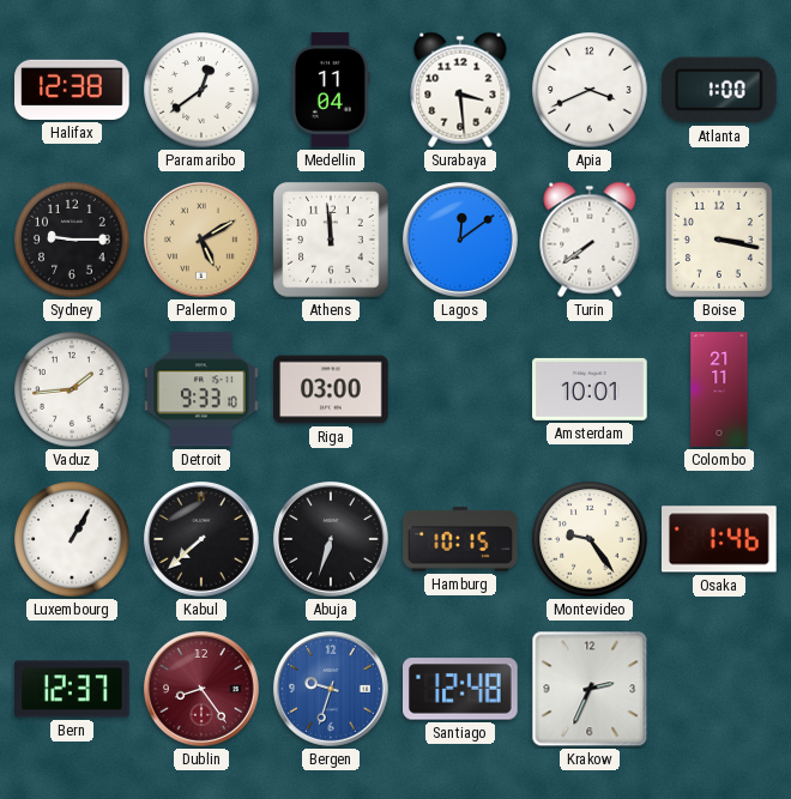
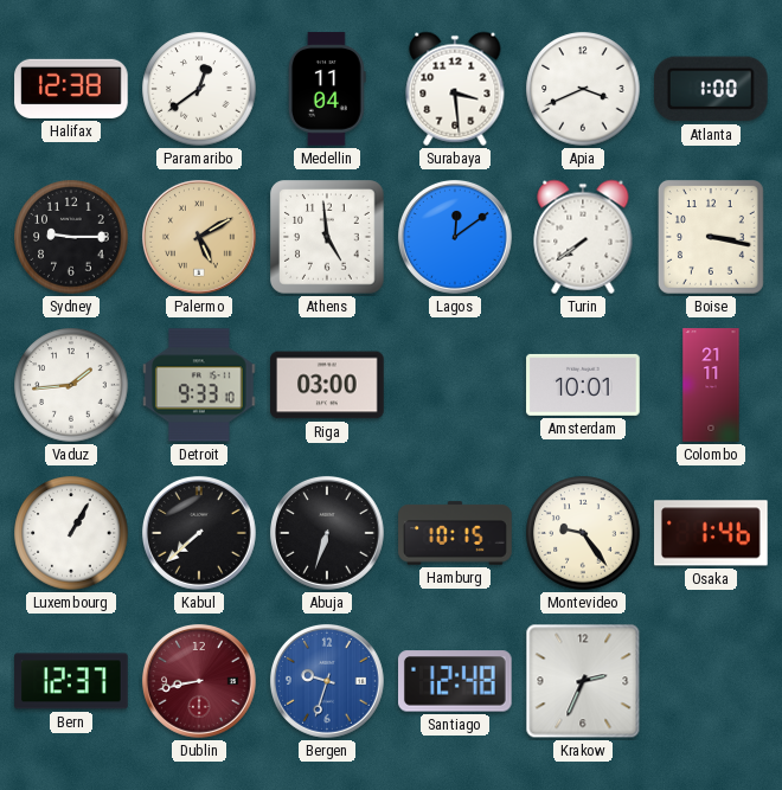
Athens: 11:59 -> 4:59
Dublin: 8:24 -> 8:43
